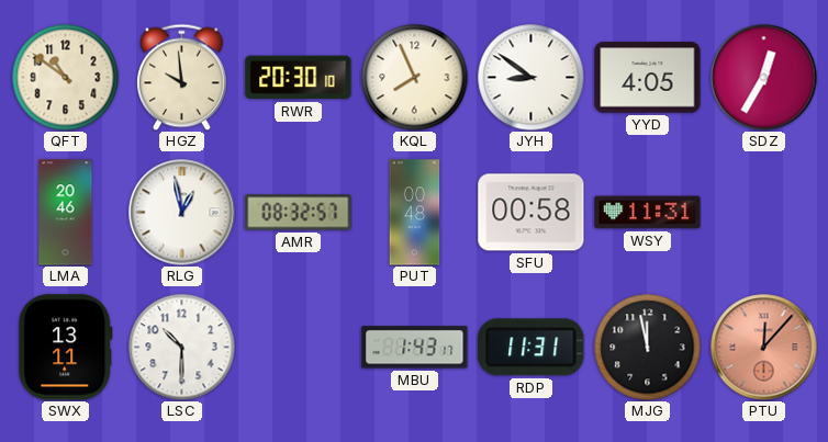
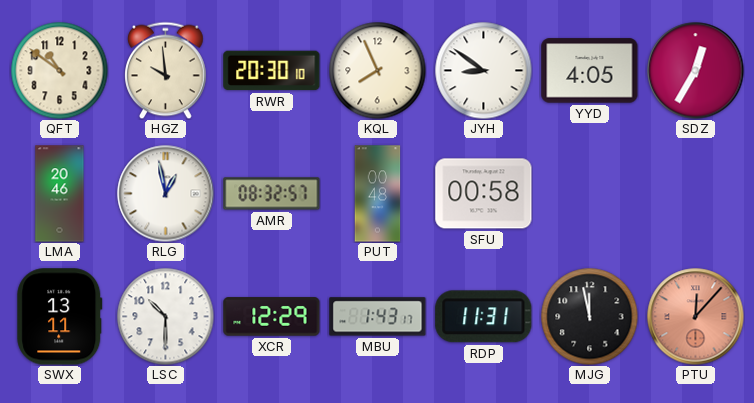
WSY: 11:31 -> none
XCR: none -> 12:29
